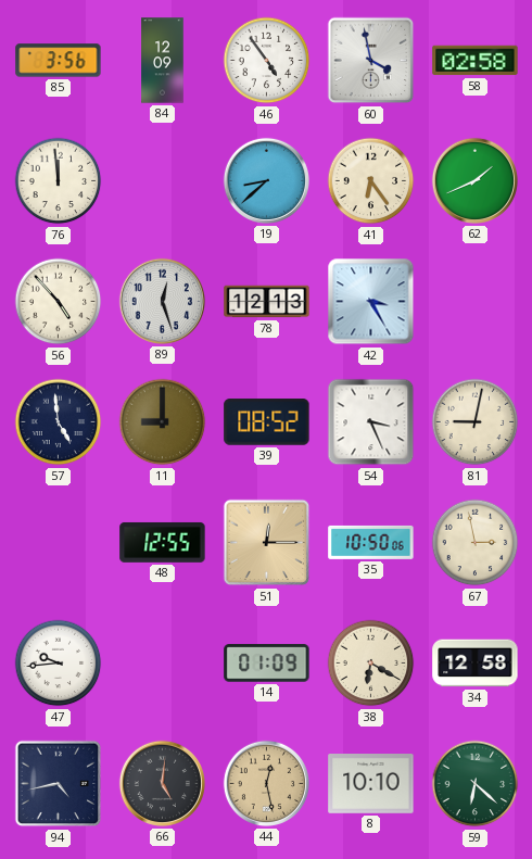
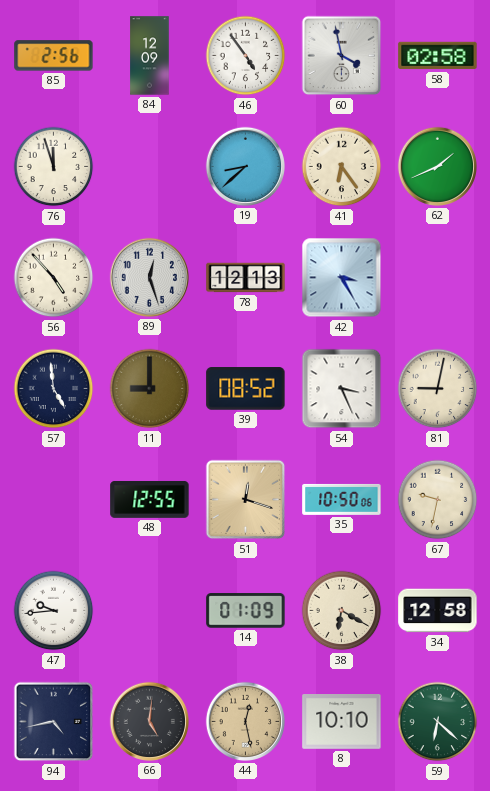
85: 3:56 -> 2:56
76: 11:59 -> 11:57
51: 12:15 -> 12:18
67: 2:58 -> 9:32
